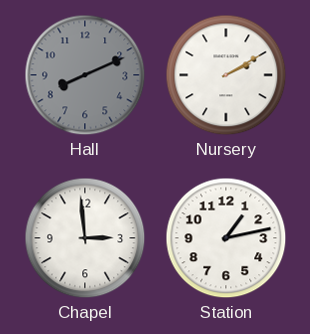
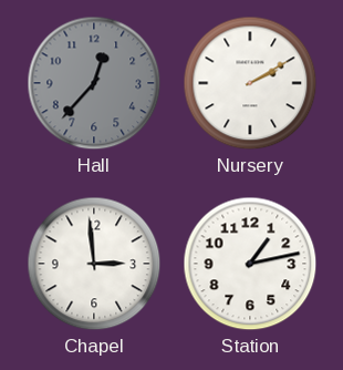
Hall: 8:11 -> 12:37
